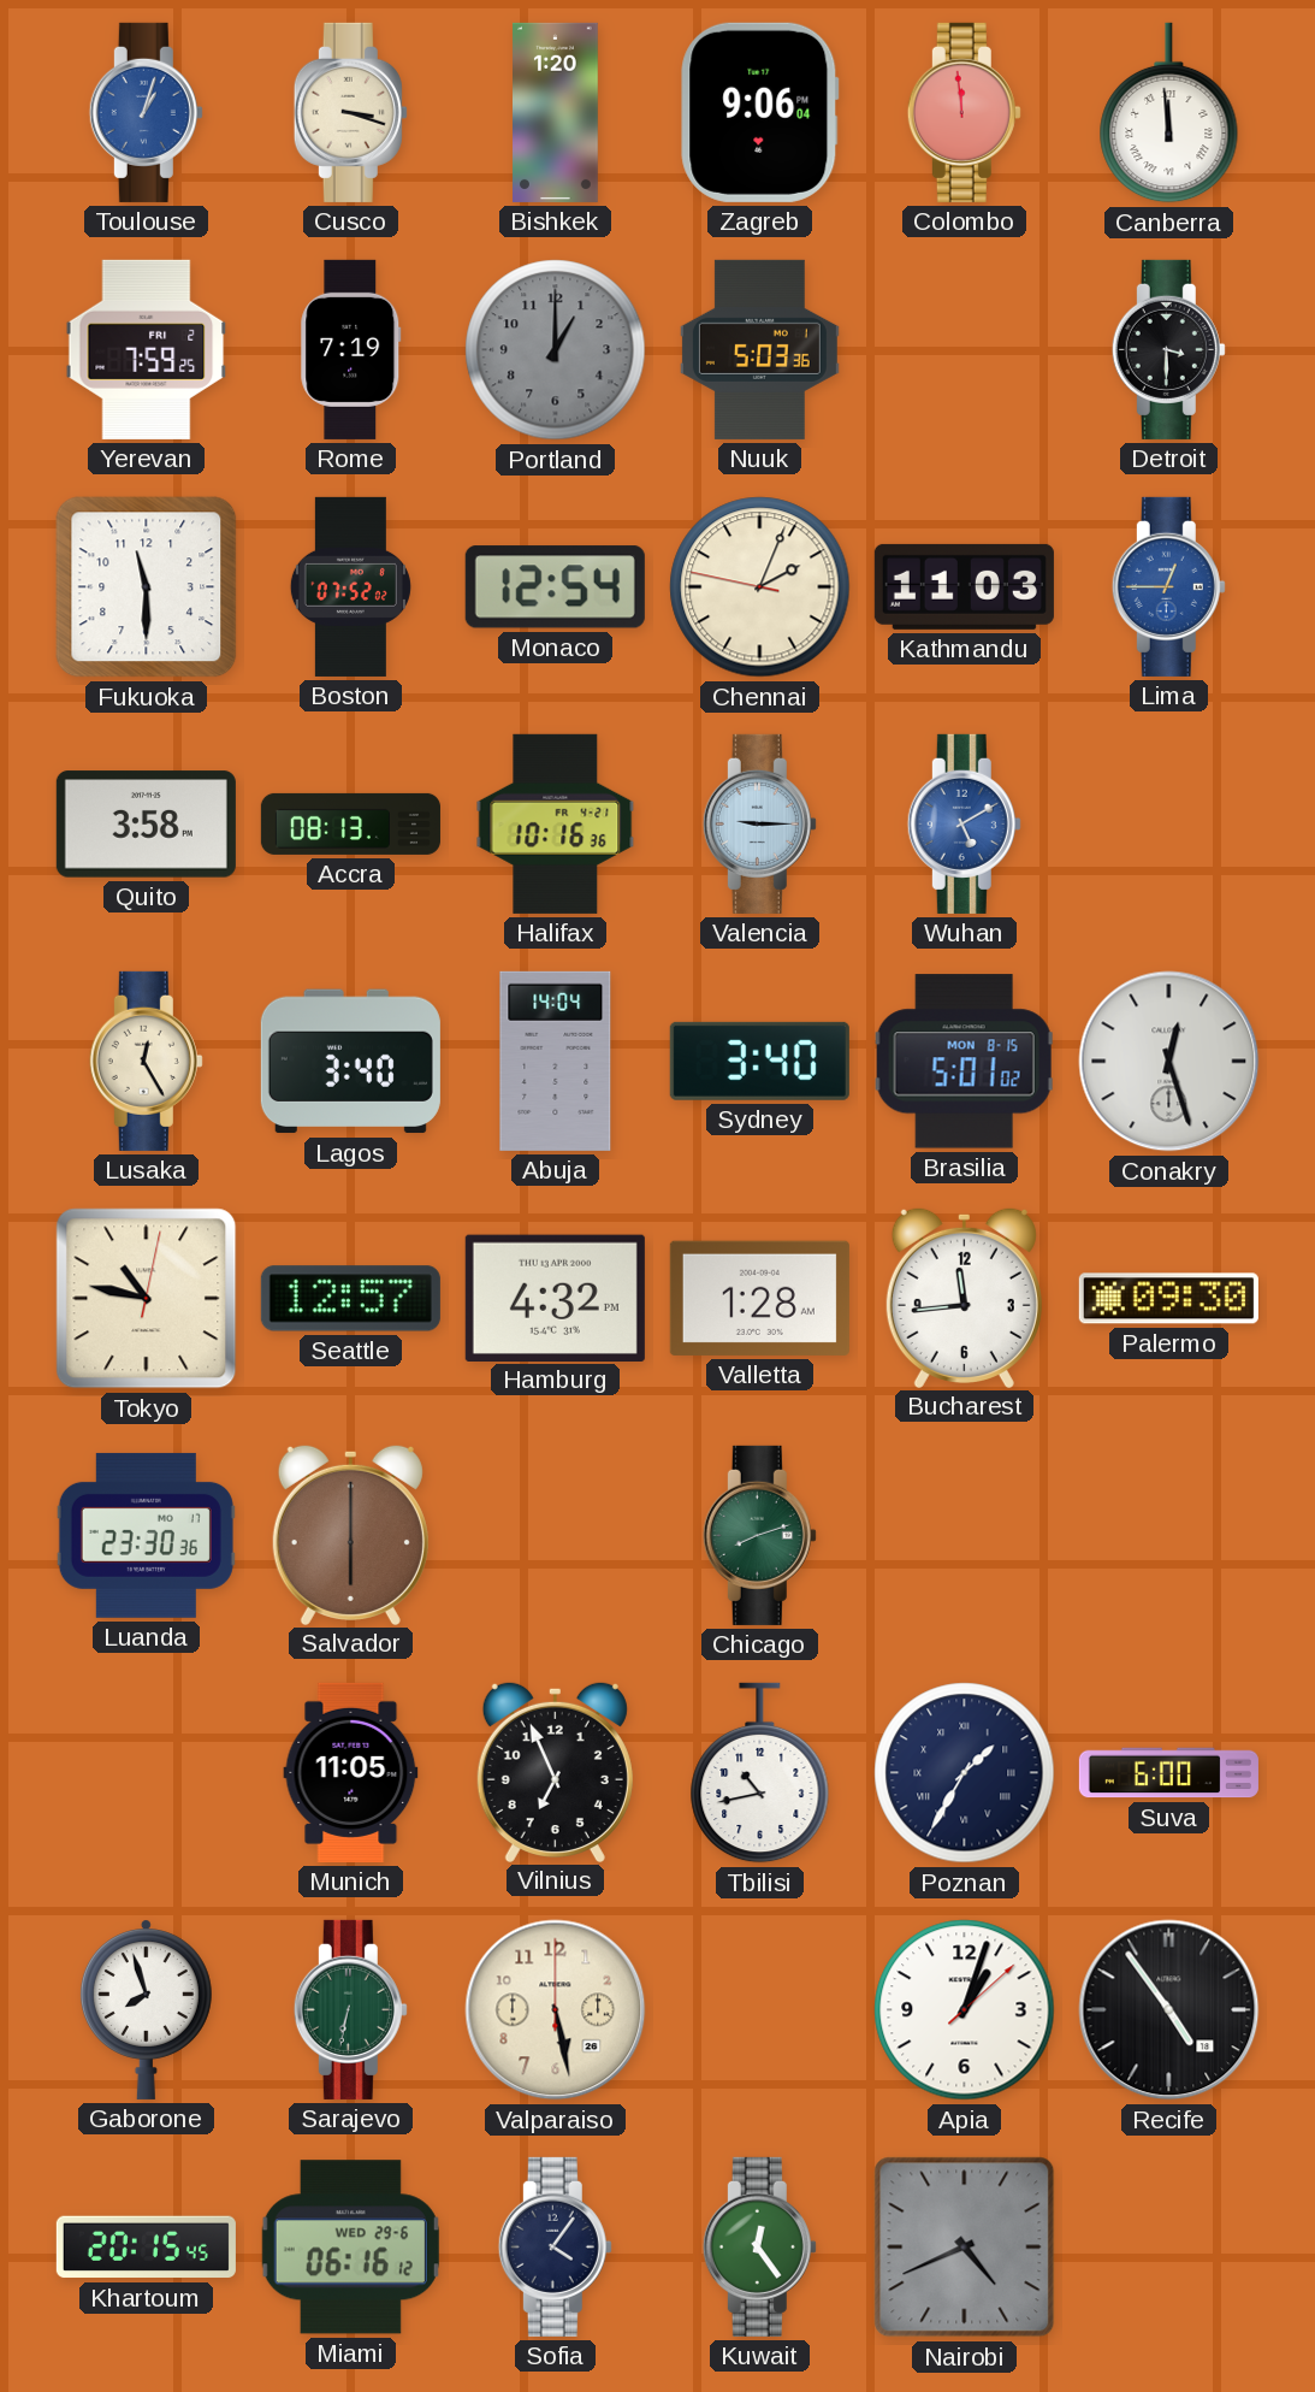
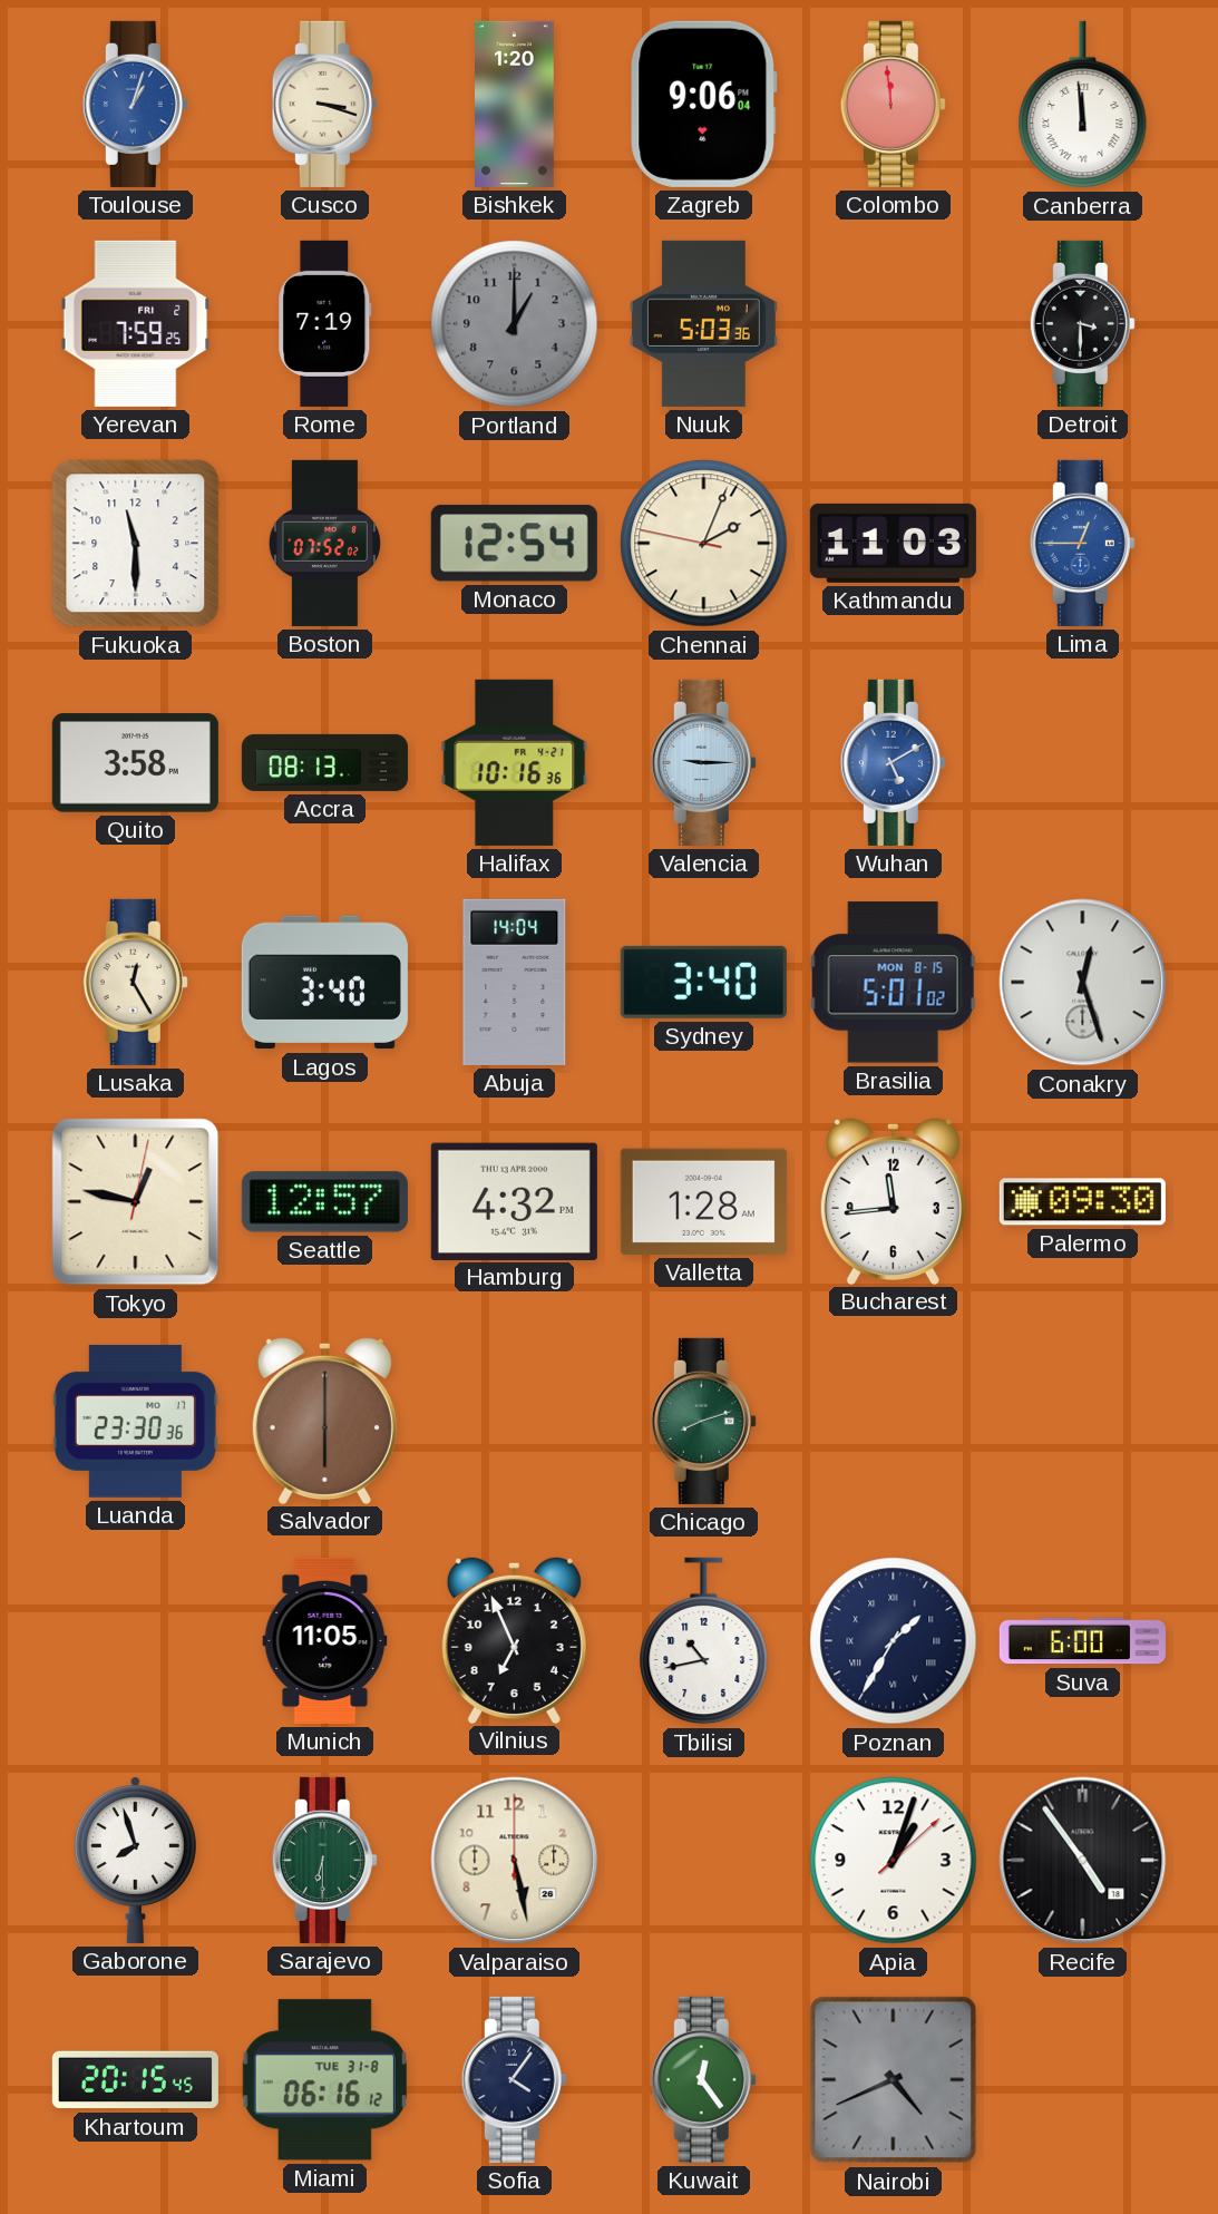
Tokyo: 10:47 -> 12:47
Sarajevo: 6:32 -> 6:30
Miami date: WED 29-6 -> TUE 31-8
